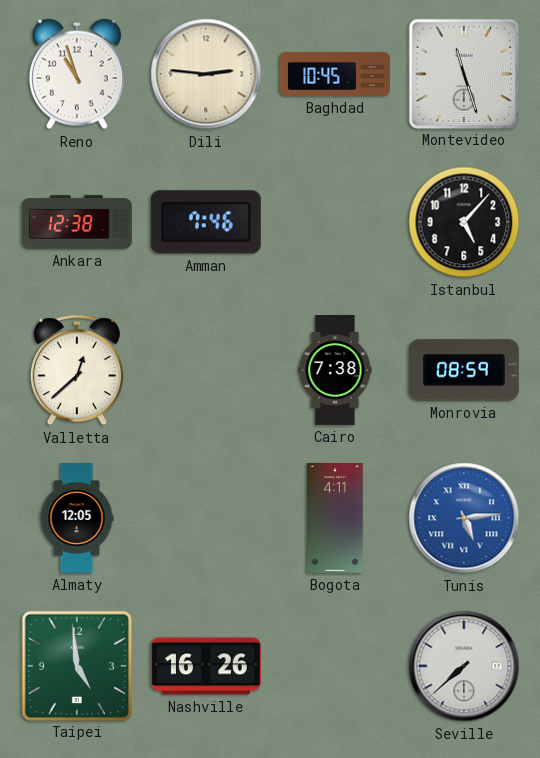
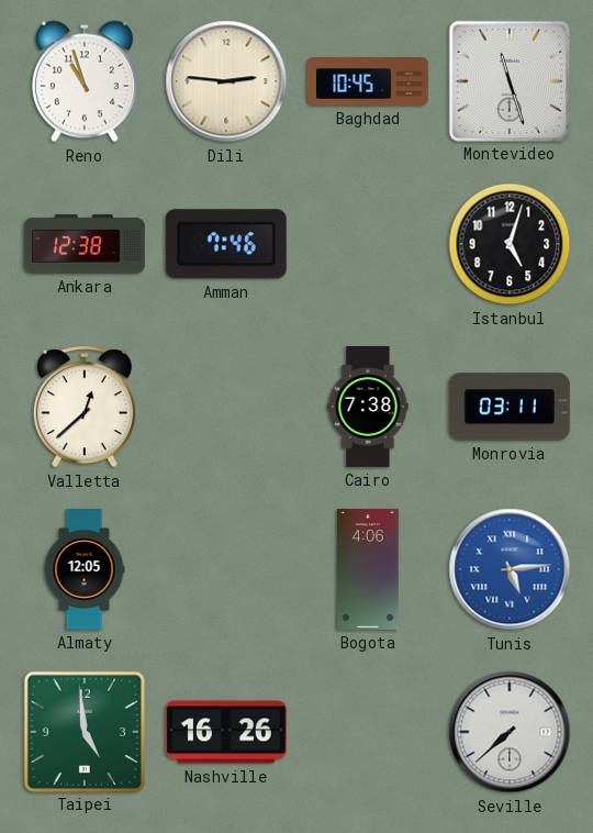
Istanbul: 5:07 -> 5:03
Monrovia: 08:59 -> 03:11
Bogota: 4:11 -> 4:06
